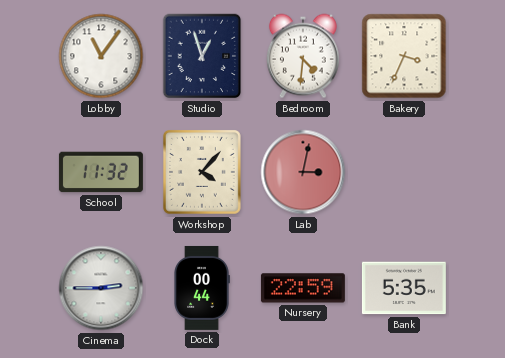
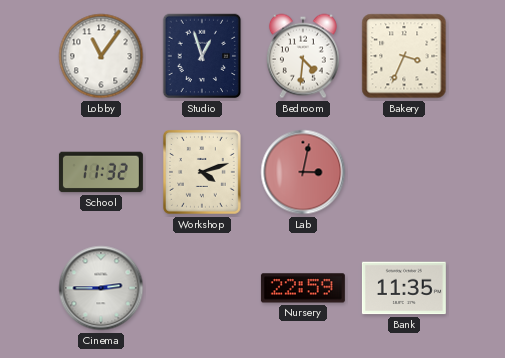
Workshop: 4:07 -> 4:12
Dock: 00:44 -> none
Bank: 5:35 -> 11:35
